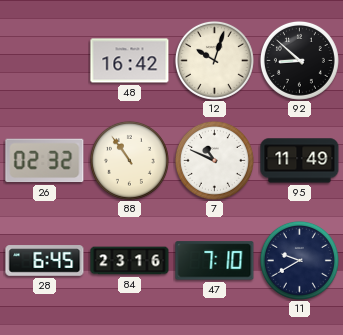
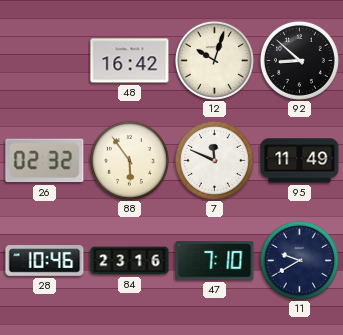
88: 10:54 -> 5:54
7: 10:49 -> 11:49
28: 6:45 -> 10:46
